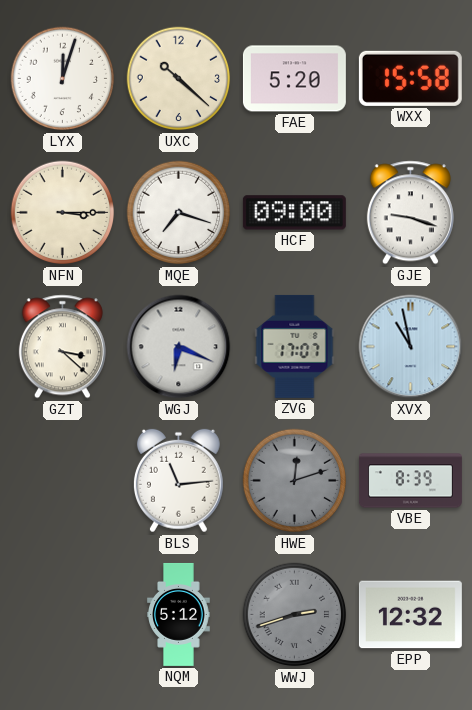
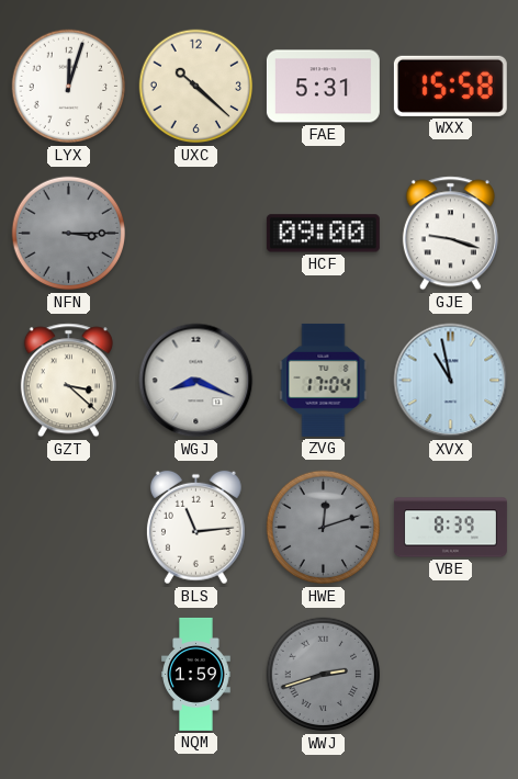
FAE: 5:20 -> 5:31
NFN dial: cream -> grey
MQE: 7:18 -> none
WGJ: 6:19 -> 8:19
ZVG: 17:07 -> 17:04
NQM: 5:12 -> 1:59
EPP: 12:32 -> none
